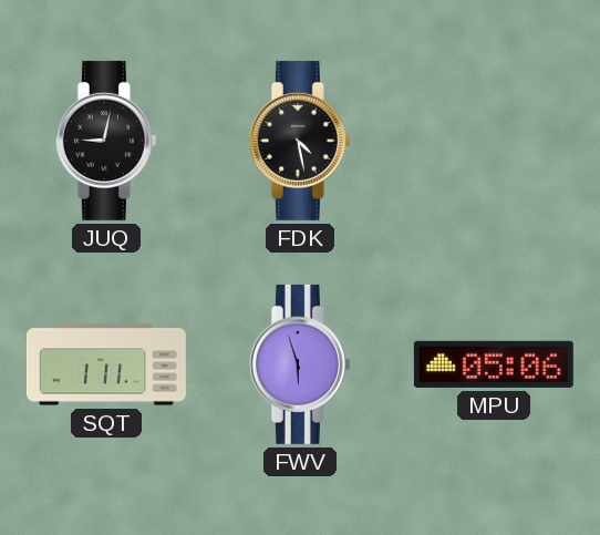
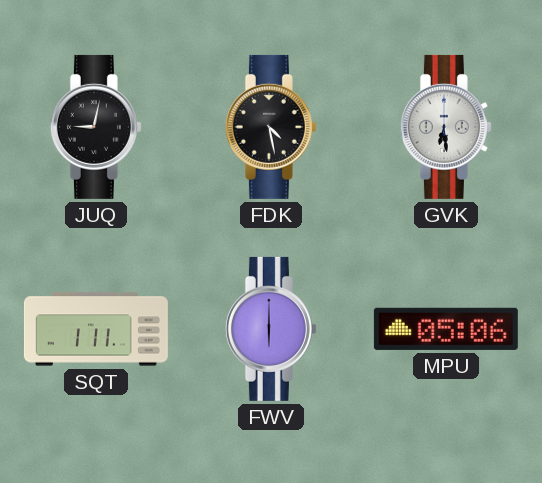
GVK: none -> 6:29
FWV: 5:57 -> 6:00
